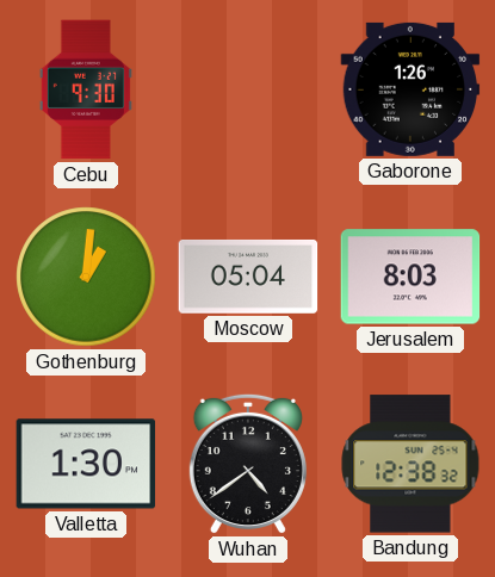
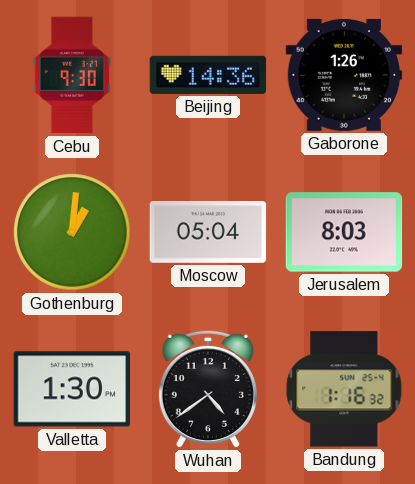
Beijing: none -> 14:36
Bandung: 12:38 -> 1:16
